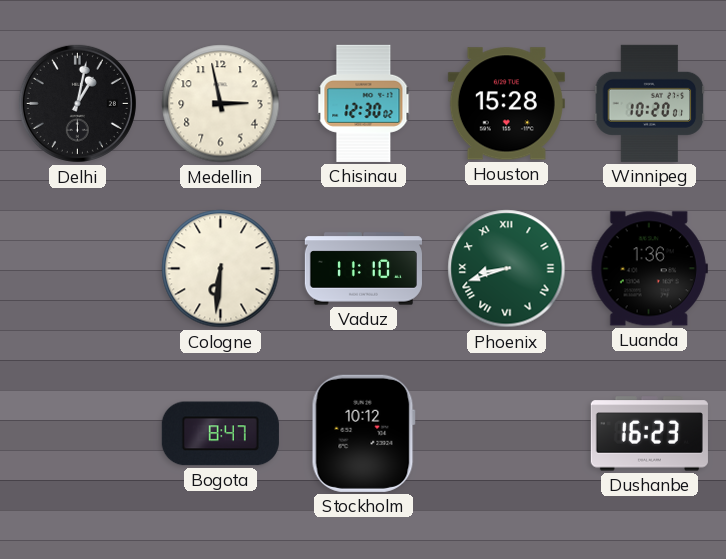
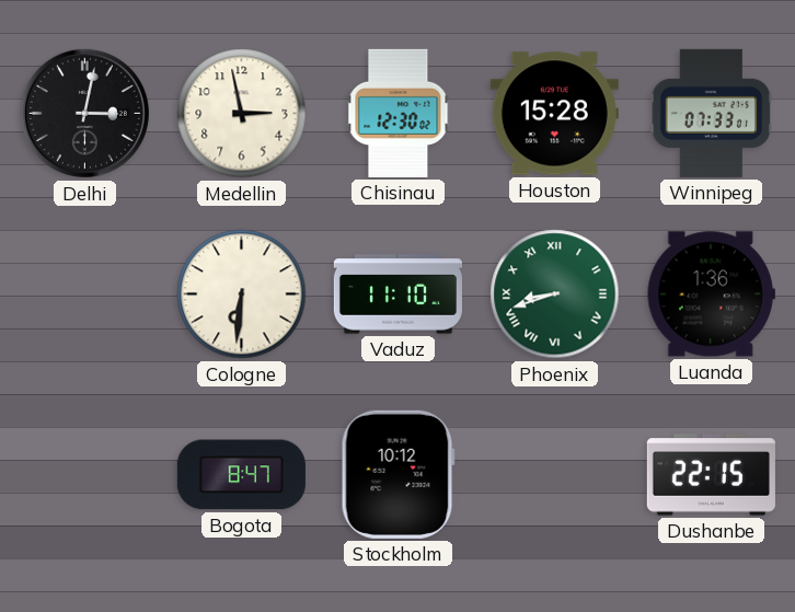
Delhi: 1:02 -> 3:02
Winnipeg: 10:20 -> 07:33
Dushanbe: 16:23 -> 22:15
